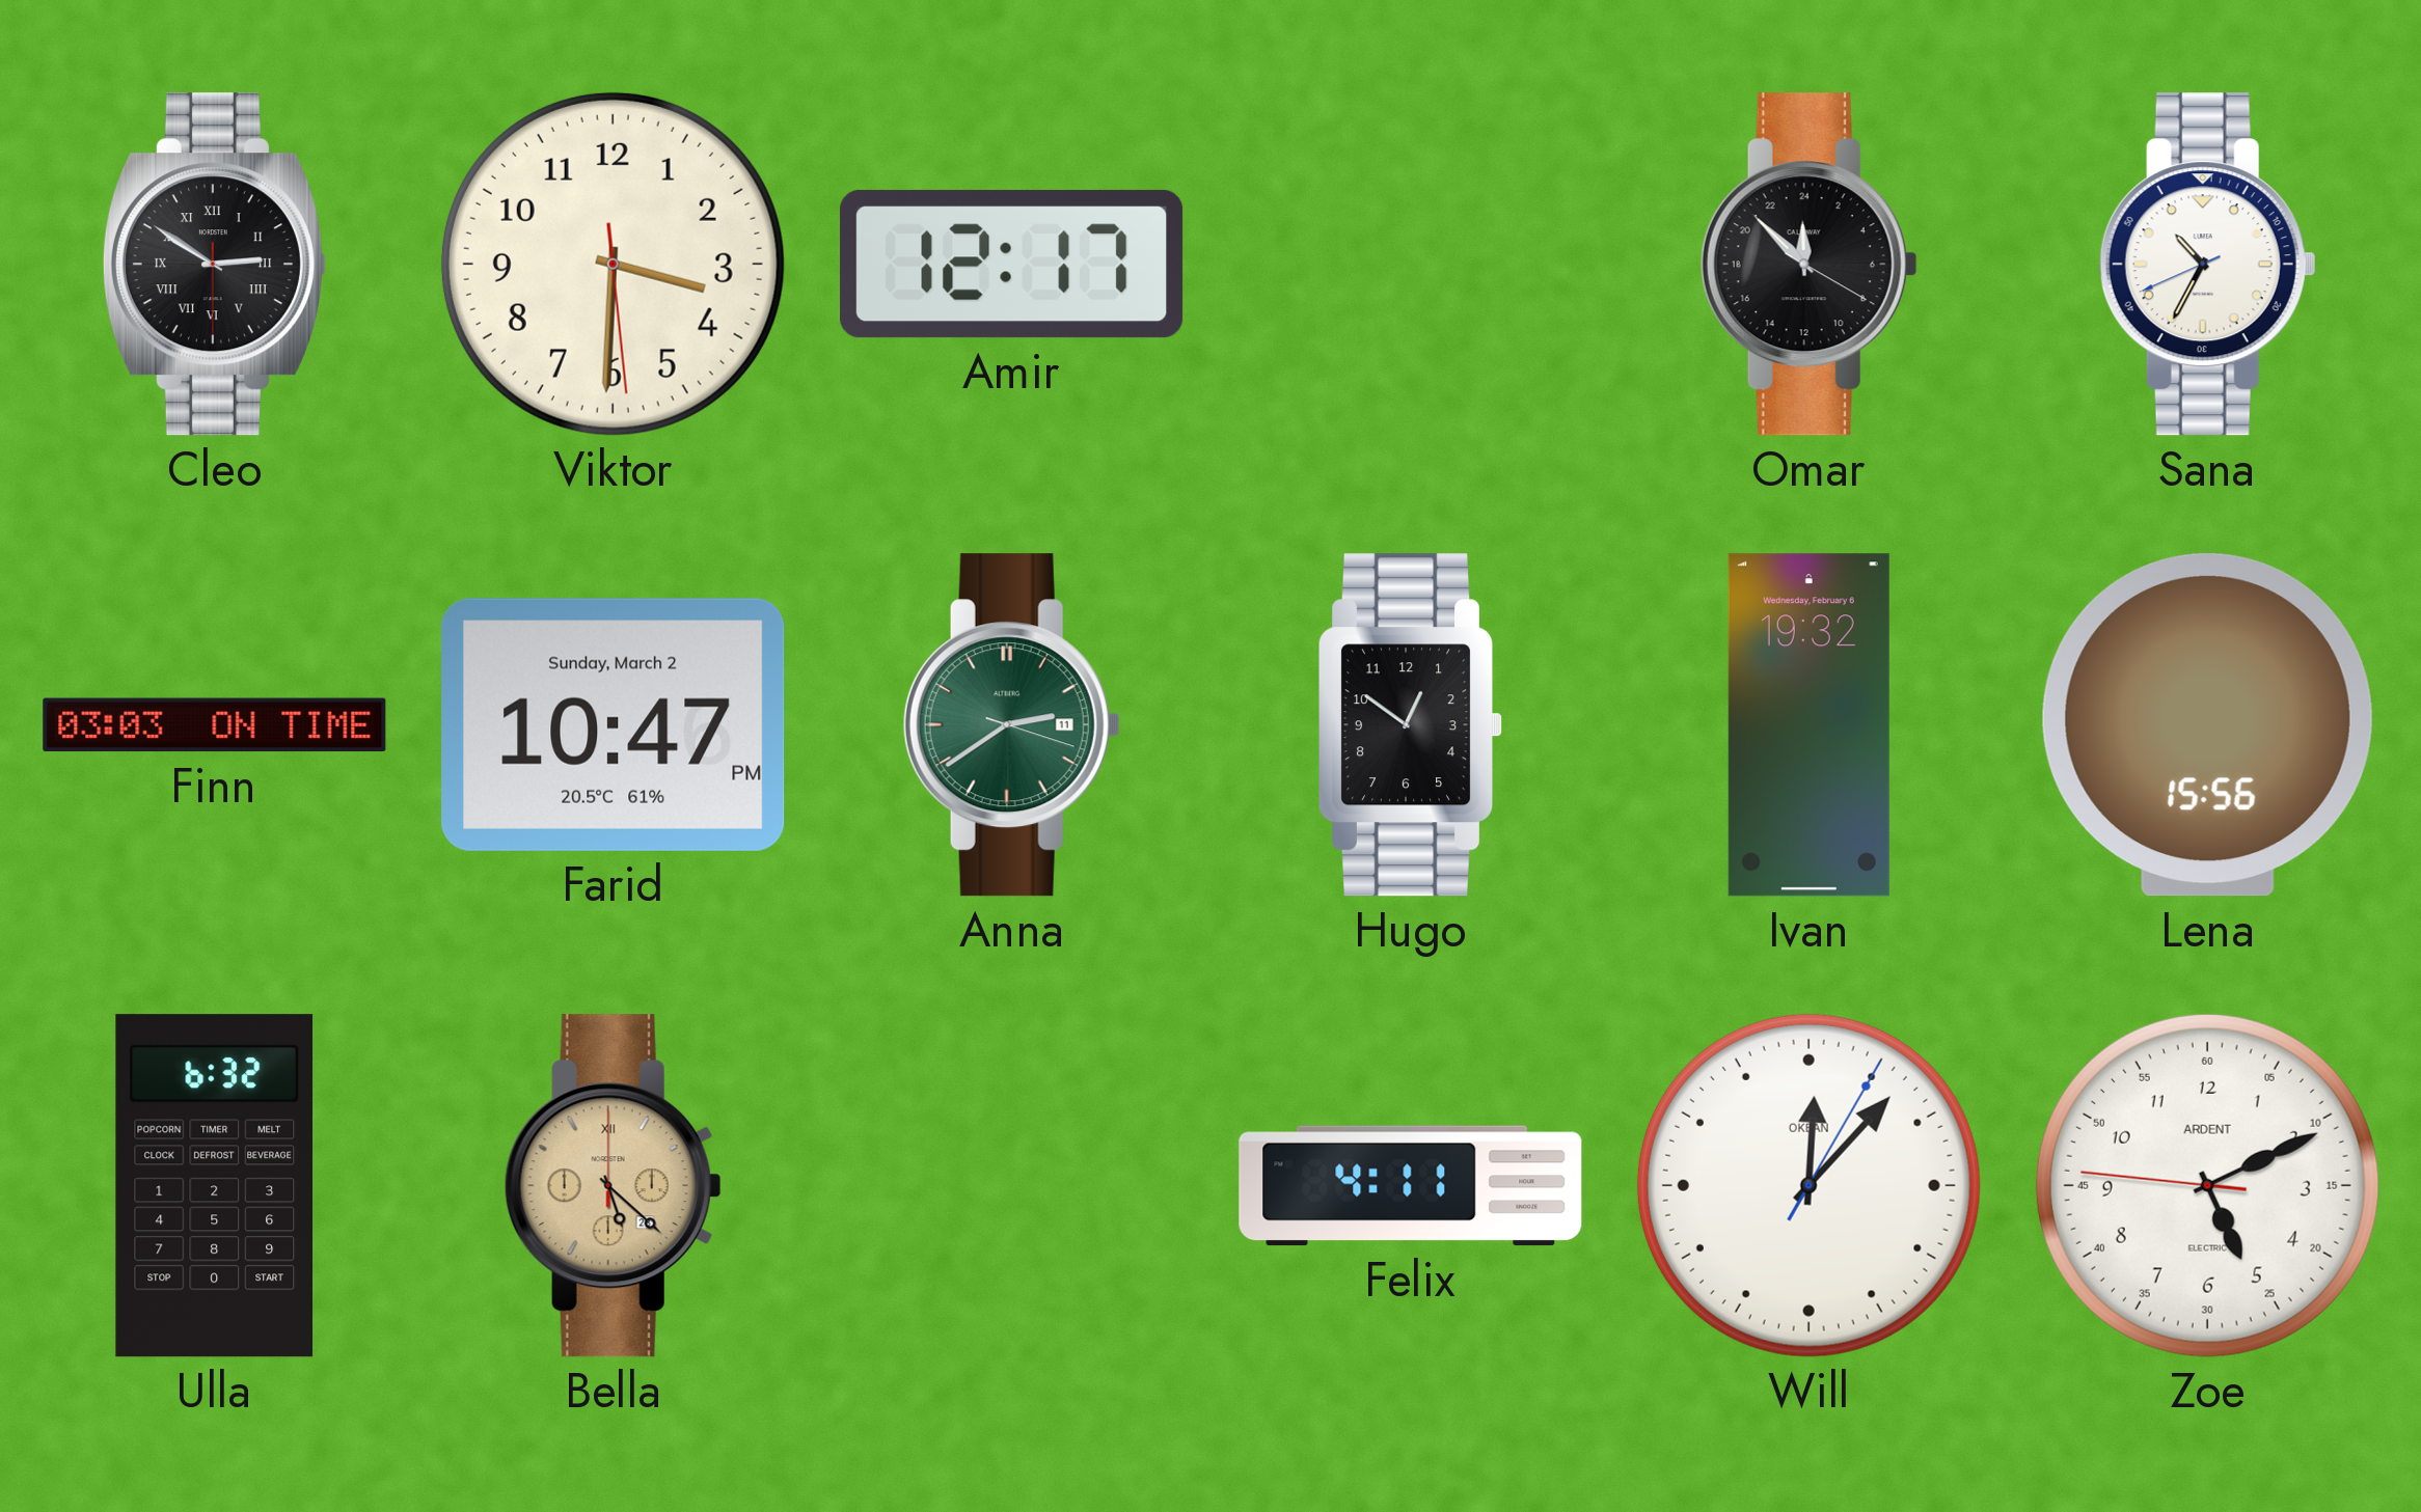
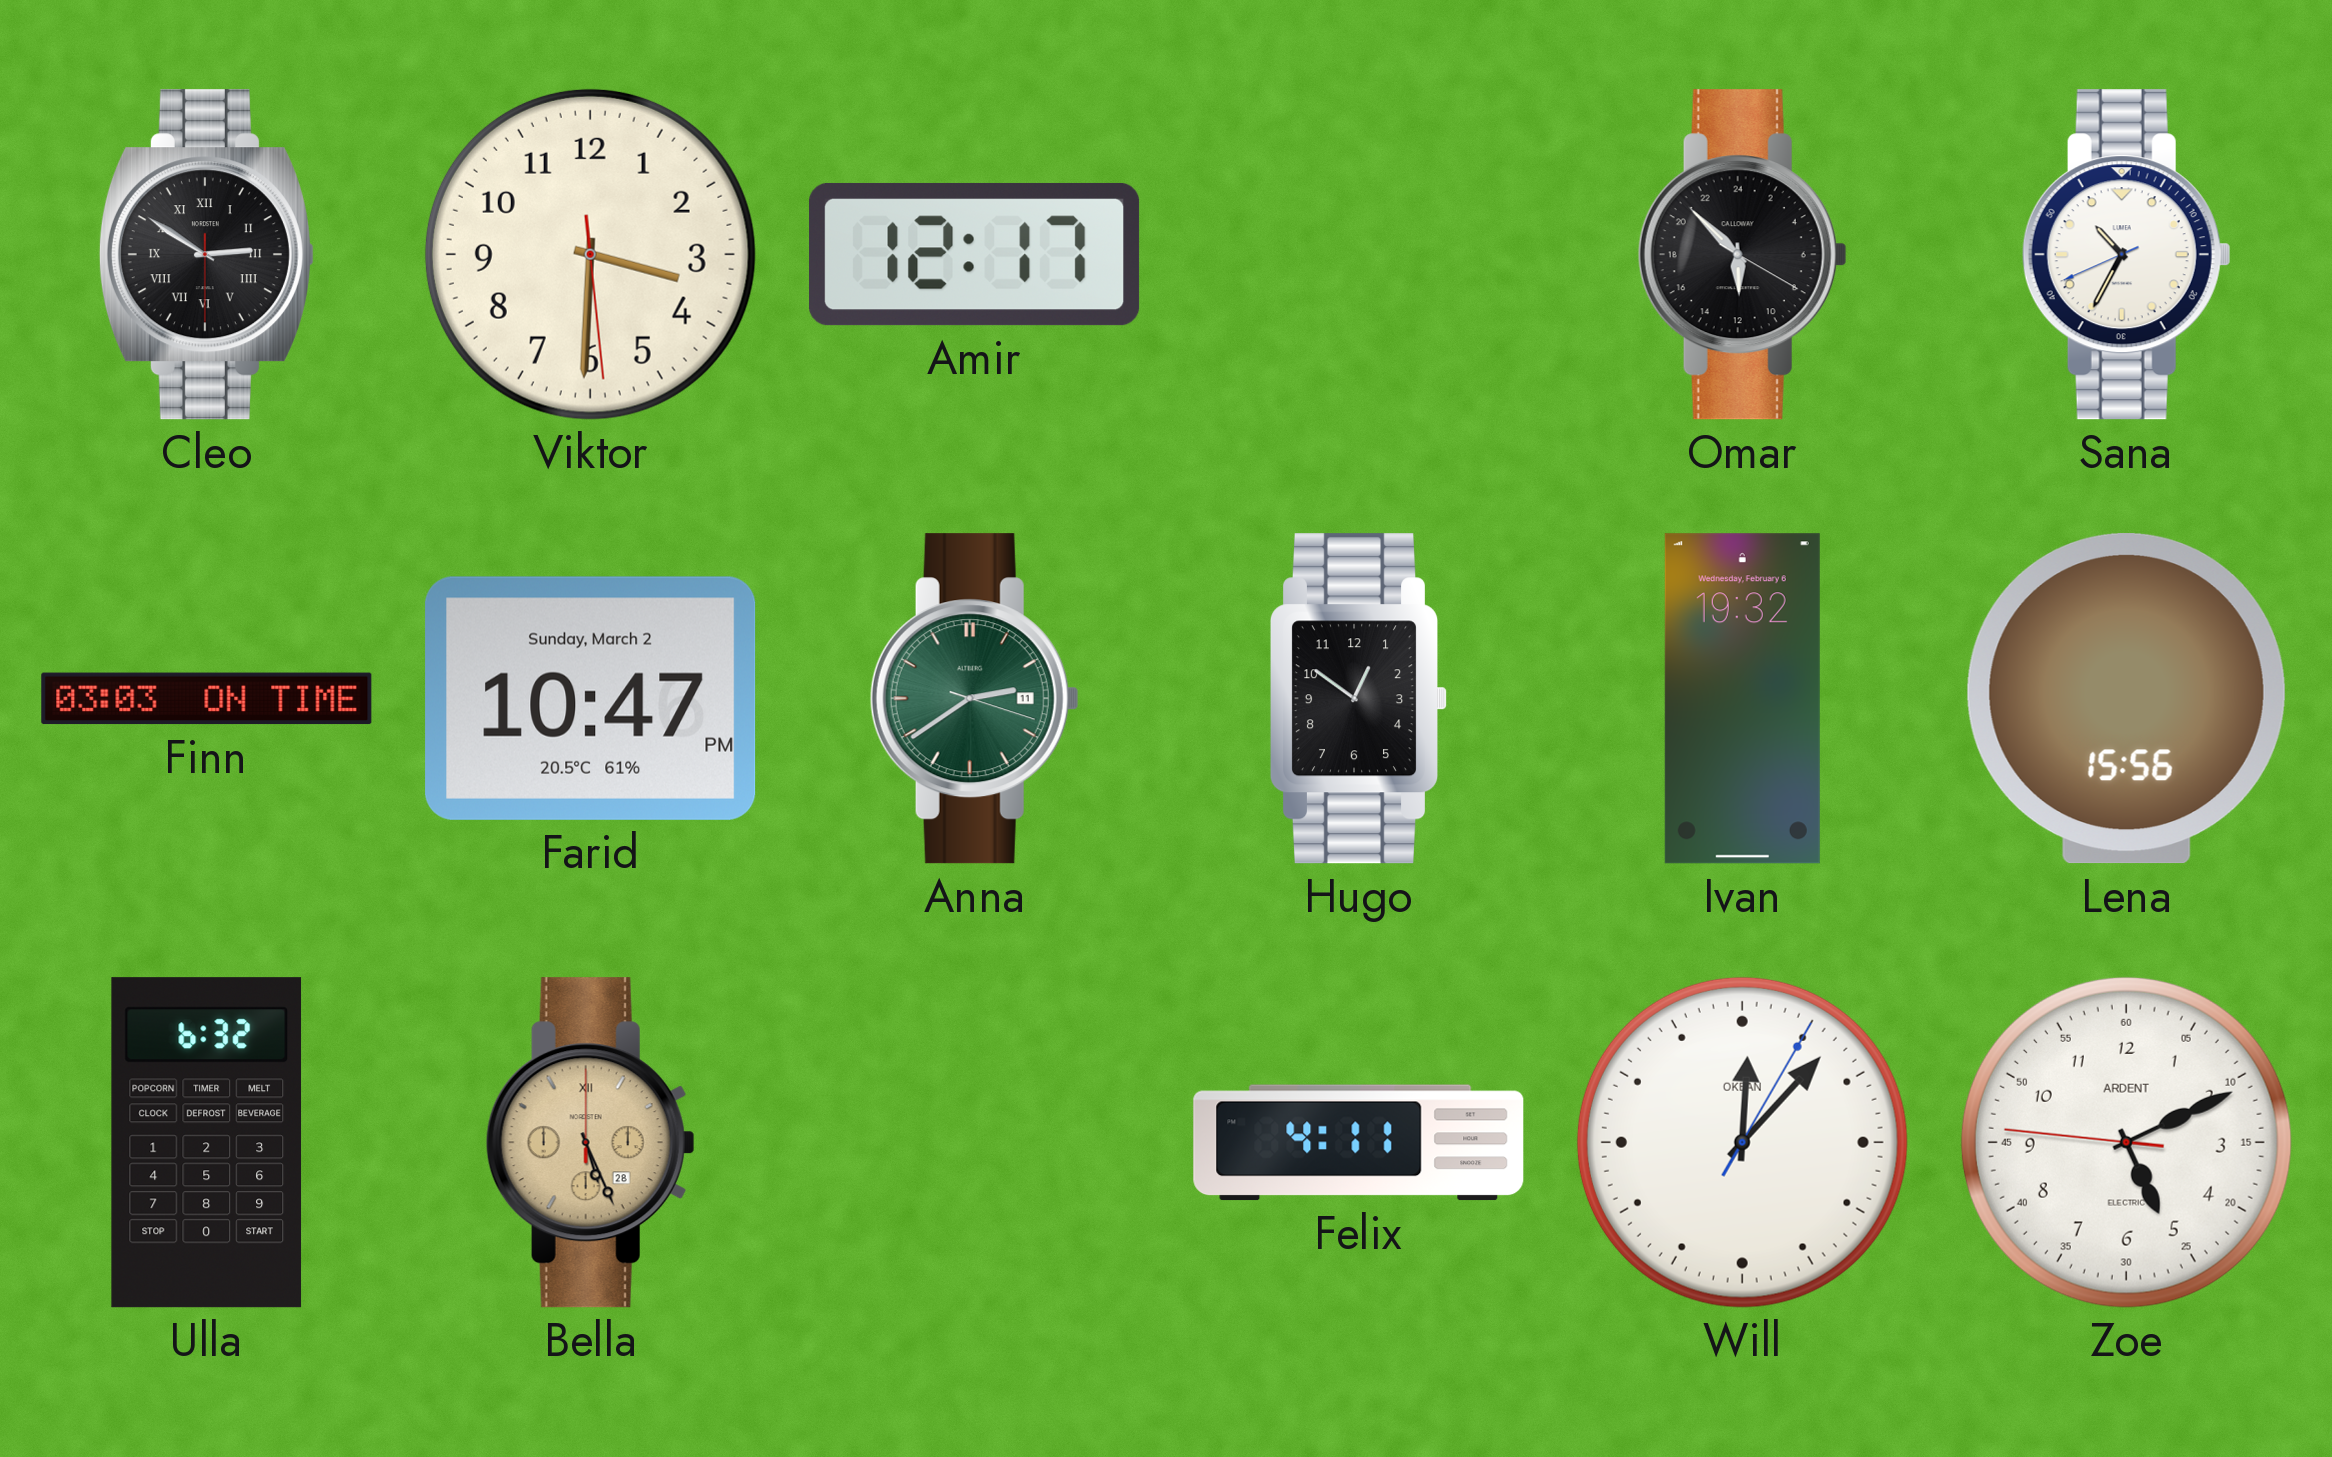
Omar: 23:52 -> 11:52
Bella: 5:22 -> 5:26
